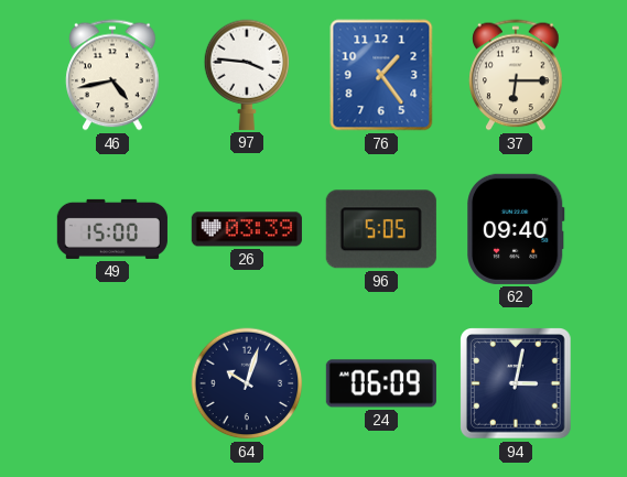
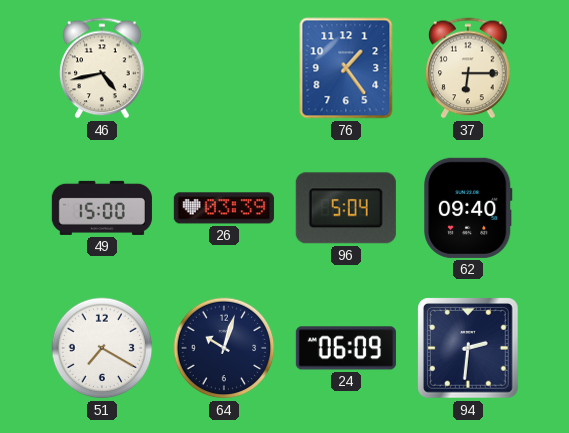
97: 3:46 -> none
96: 5:05 -> 5:04
51: none -> 7:20
94: 3:02 -> 2:31
